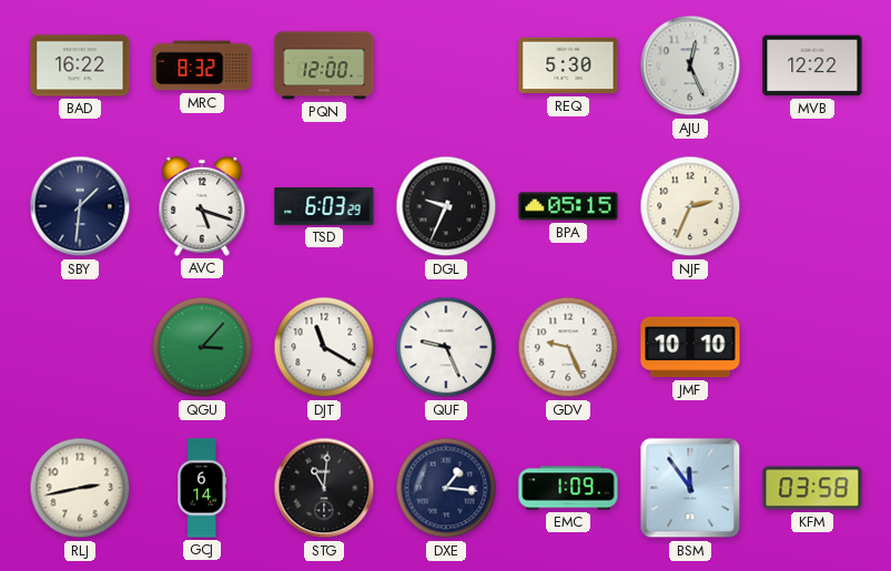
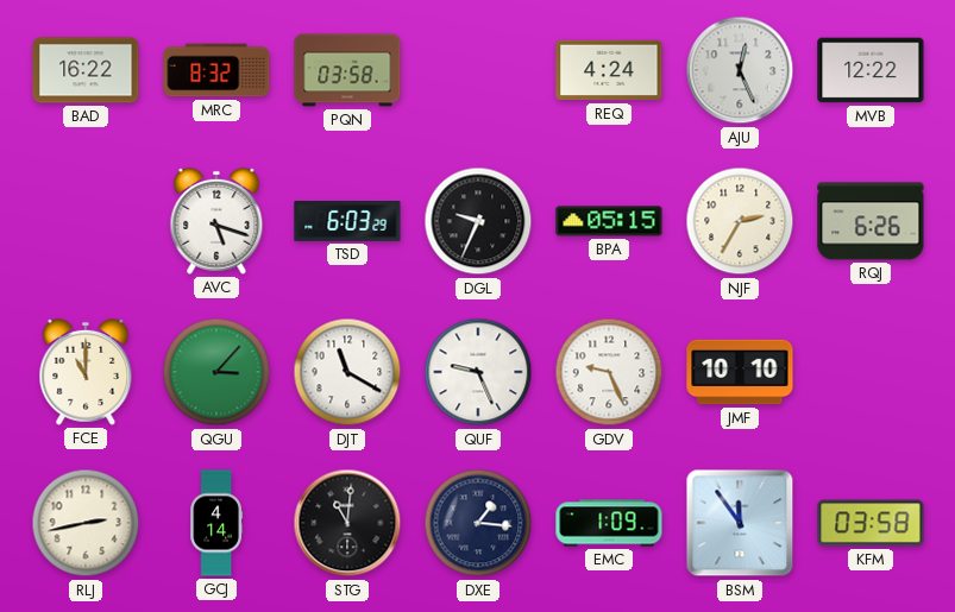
PQN: 12:00 -> 03:58
REQ: 5:30 -> 4:24
SBY: 1:31 -> none
NJF: 2:34 -> 2:35
RQJ: none -> 6:26
FCE: none -> 11:00
GCJ: 6:14 -> 4:14
